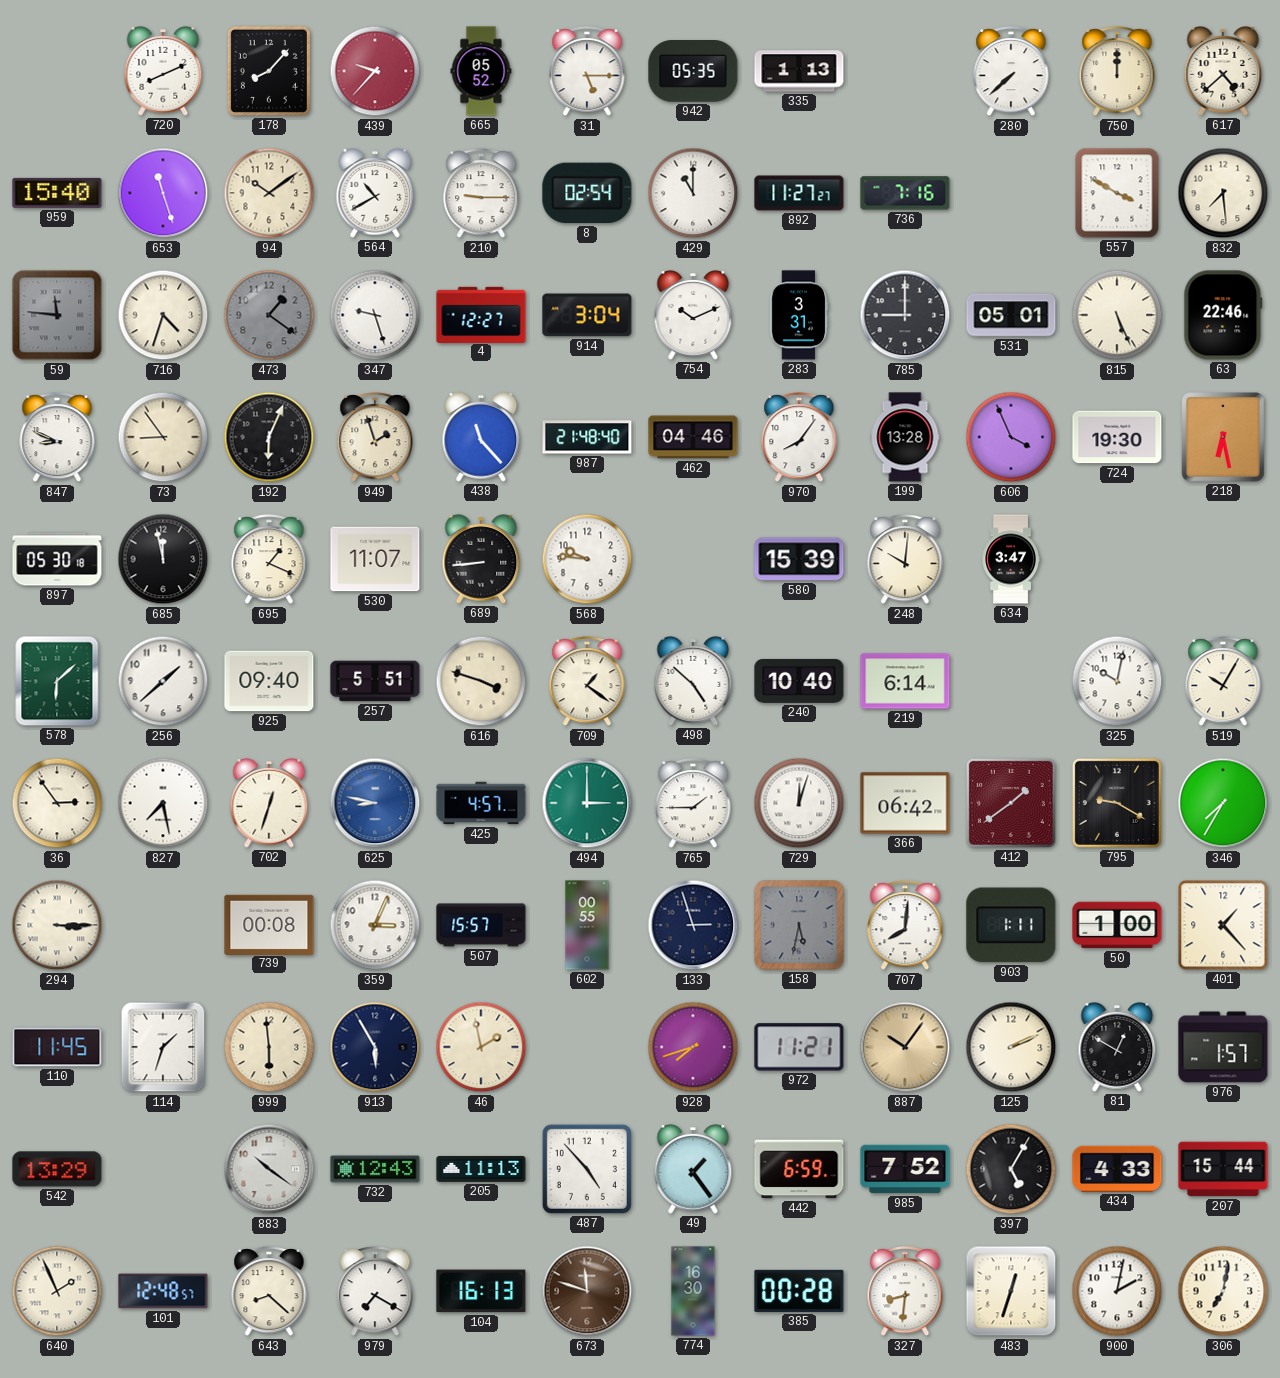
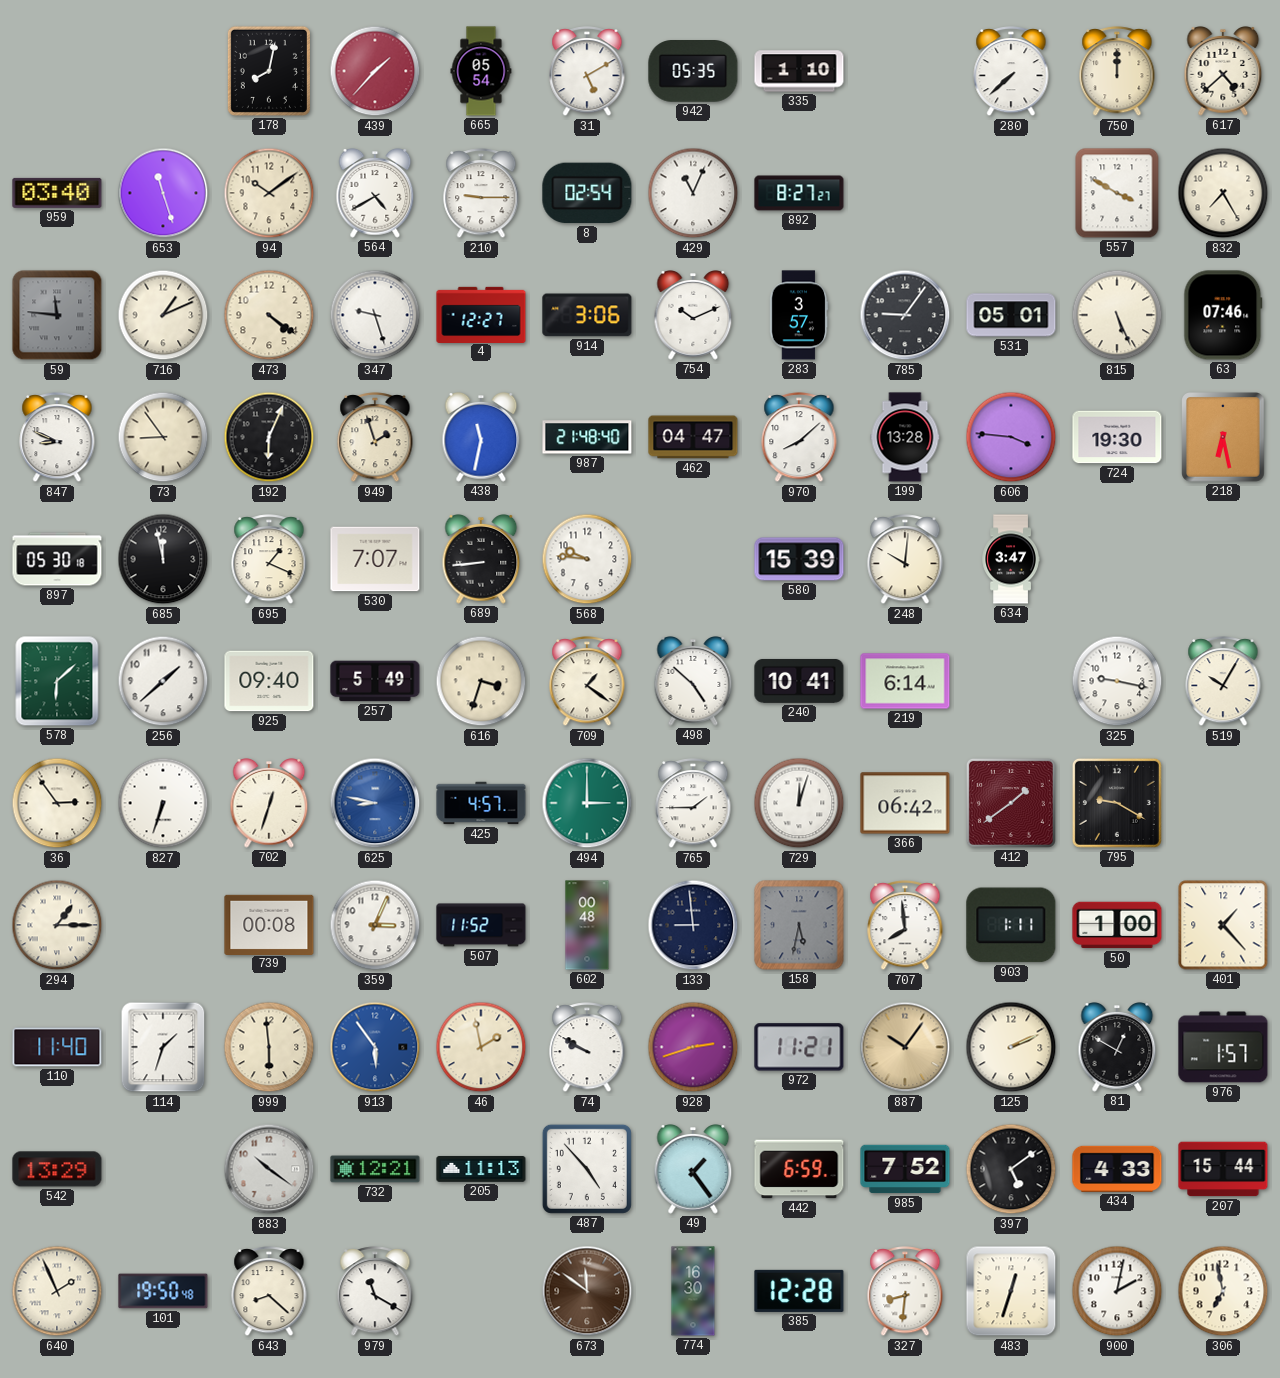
720: 8:11 -> none
178: 8:07 -> 8:02
439: 9:37 -> 1:37
665: 05:52 -> 05:54
31: 5:15 -> 5:10
335: 1:13 -> 1:10
959: 15:40 -> 03:40
564: 10:40 -> 4:40
429: 11:00 -> 11:04
892: 11:27 -> 8:27
736: 7:16 -> none
832: 7:29 -> 7:25
716: 4:33 -> 1:11
473: 1:21 -> 4:21
473 dial: grey -> cream
914: 3:04 -> 3:06
283: 3:31 -> 3:57
785: 9:00 -> 9:06
63: 22:46 -> 07:46
438: 11:23 -> 11:32
462: 04:46 -> 04:47
970: 8:06 -> 8:08
606: 3:56 -> 3:46
530: 11:07 -> 7:07
257: 5:51 -> 5:49
616: 3:48 -> 3:33
240: 10:40 -> 10:41
325: 10:02 -> 9:17
827: 7:28 -> 6:33
346: 7:35 -> none
294: 3:15 -> 1:15
507: 15:57 -> 11:52
602: 00:55 -> 00:48
133: 2:57 -> 8:59
707: 8:01 -> 7:59
110: 11:45 -> 11:40
913: 5:55 -> 5:54
913 dial: navy -> blue
74: none -> 9:50
928: 7:42 -> 2:42
732: 12:43 -> 12:21
397: 5:05 -> 5:09
101: 12:48 -> 19:50
979: 7:20 -> 11:20
104: 16:13 -> none
673: 11:48 -> 11:51
385: 00:28 -> 12:28
306: 7:02 -> 6:58
